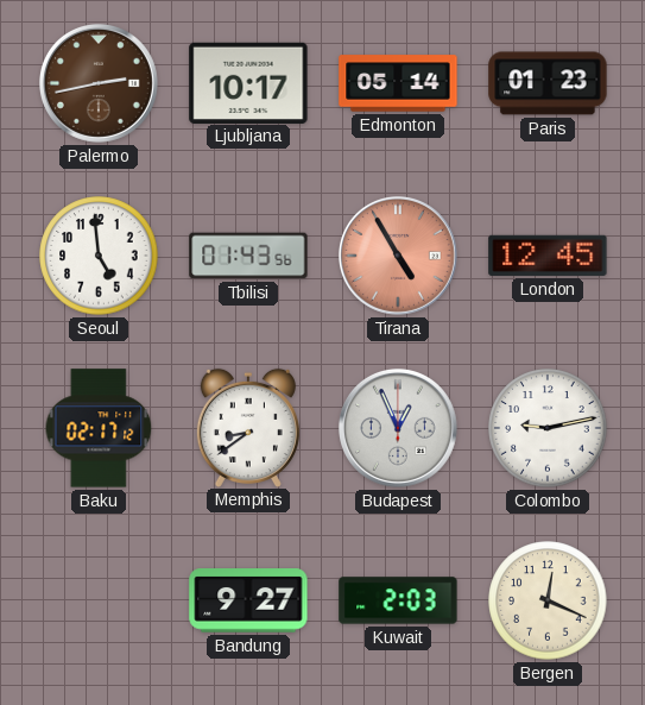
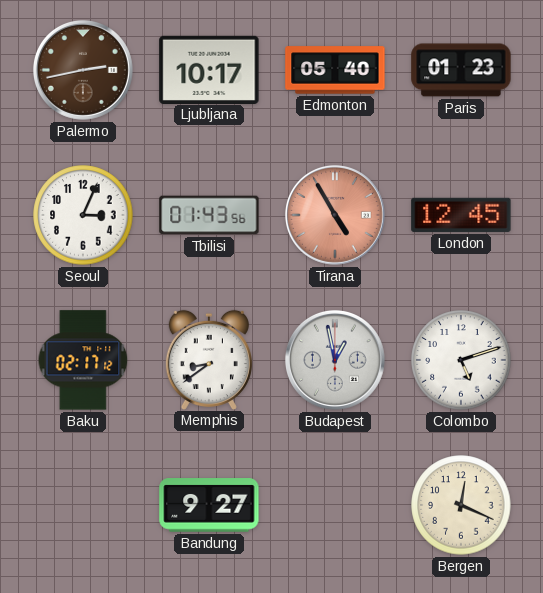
Edmonton: 05:14 -> 05:40
Seoul: 4:59 -> 3:04
Budapest: 12:56 -> 12:58
Colombo: 9:13 -> 5:12
Kuwait: 2:03 -> none
